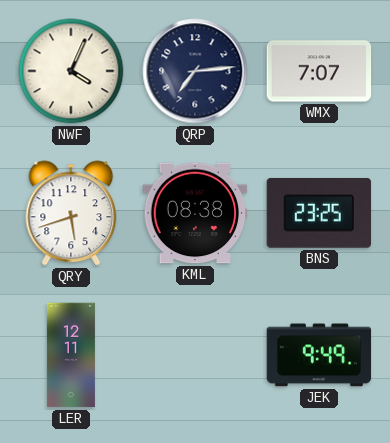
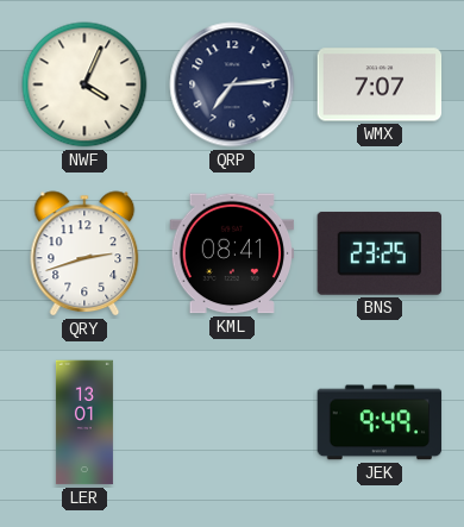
QRY: 5:42 -> 2:42
KML: 08:38 -> 08:41
LER: 12:11 -> 13:01
